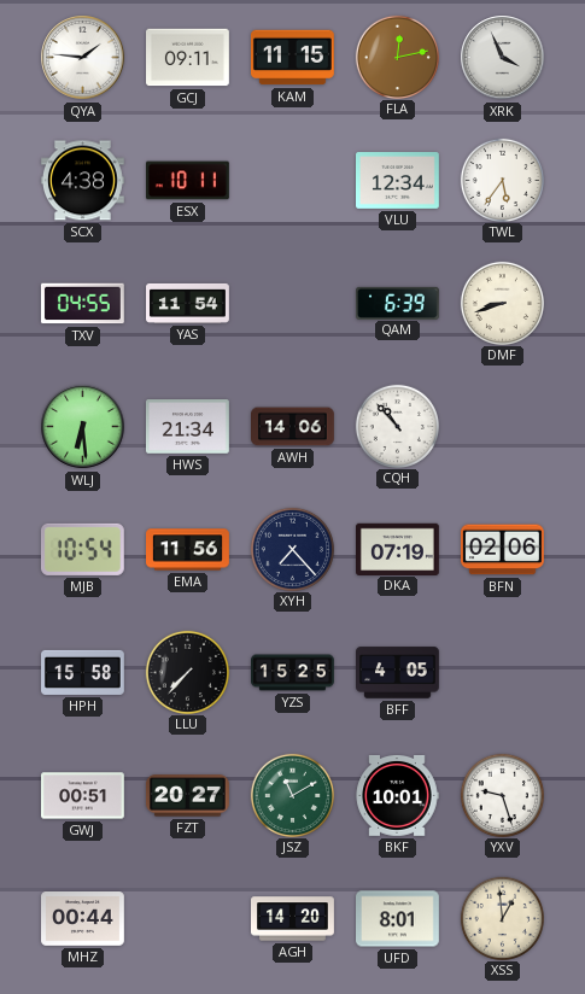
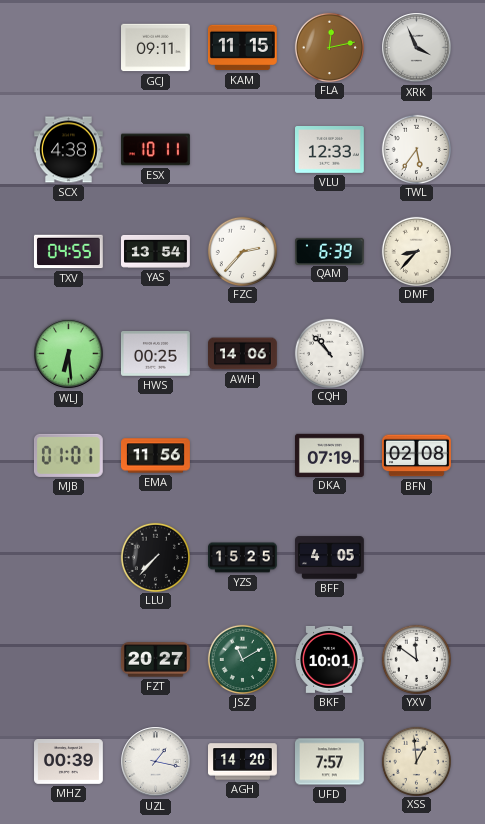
QYA: 1:46 -> none
VLU: 12:34 -> 12:33
YAS: 11:54 -> 13:54
FZC: none -> 2:37
DMF: 8:42 -> 8:37
HWS: 21:34 -> 00:25
MJB: 10:54 -> 01:01
XYH: 7:23 -> none
BFN: 02:06 -> 02:08
HPH: 15:58 -> none
GWJ: 00:51 -> none
YXV: 9:27 -> 11:51
MHZ: 00:44 -> 00:39
UZL: none -> 1:17
UFD: 8:01 -> 7:57
